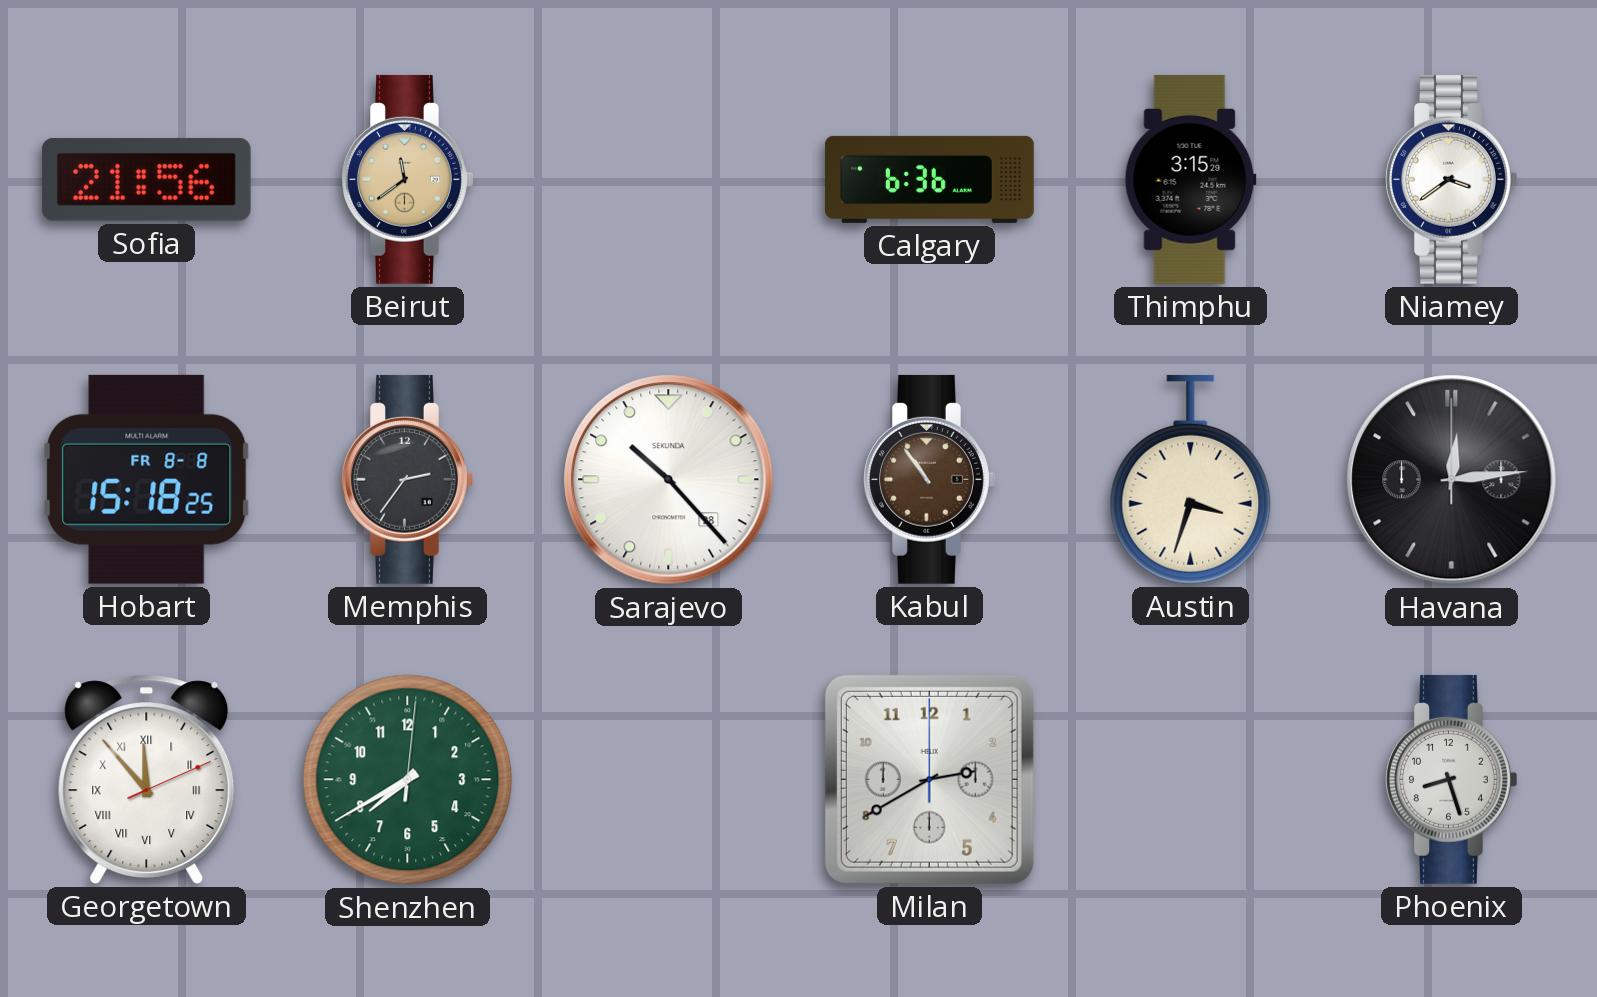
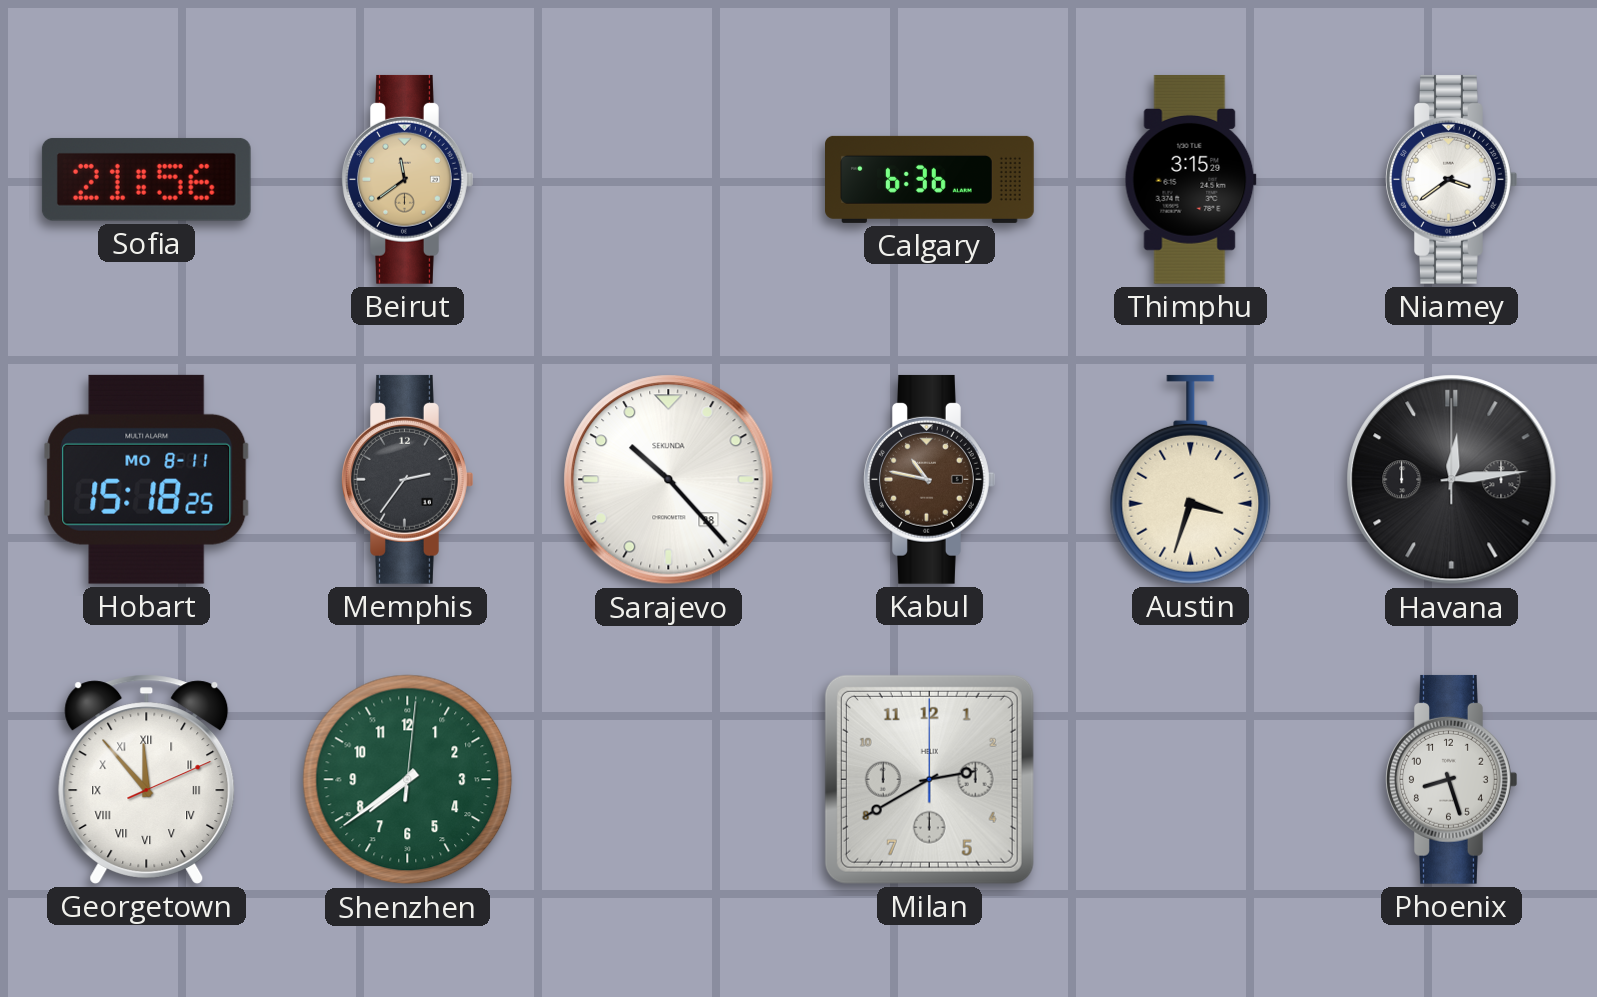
Hobart date: FR 8-8 -> MO 8-11
Kabul: 10:54 -> 10:47
Shenzhen: 7:40 -> 7:39
